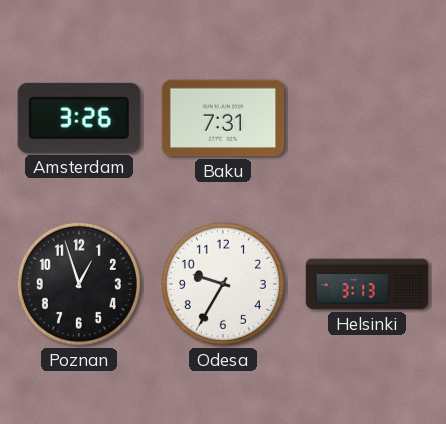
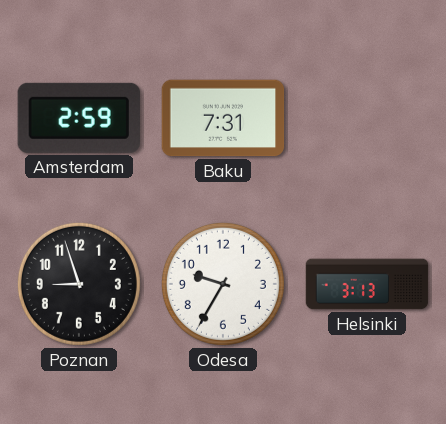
Amsterdam: 3:26 -> 2:59
Poznan: 12:57 -> 8:57
